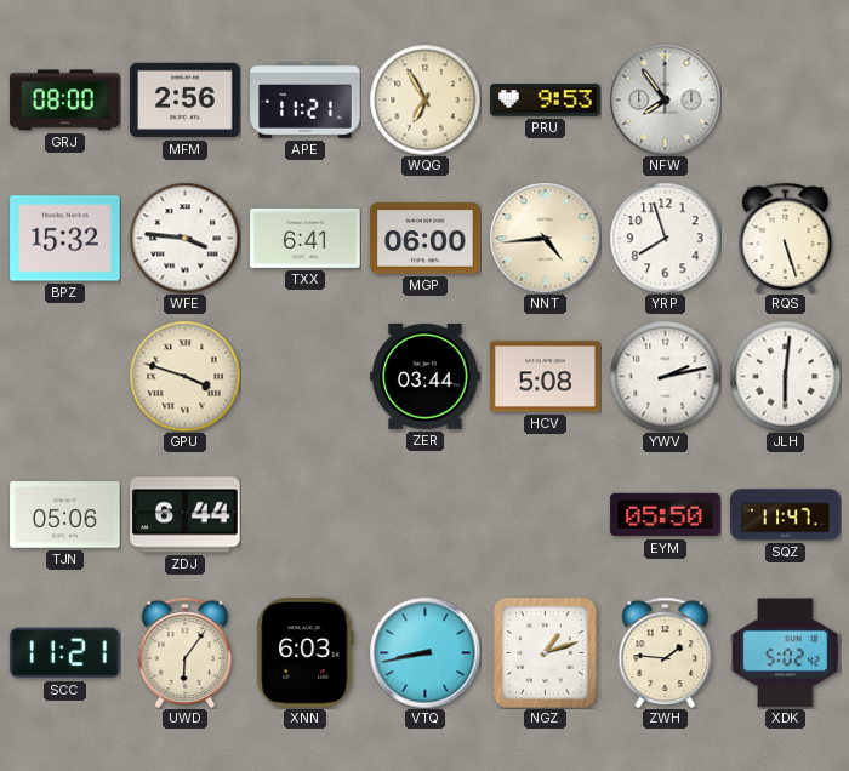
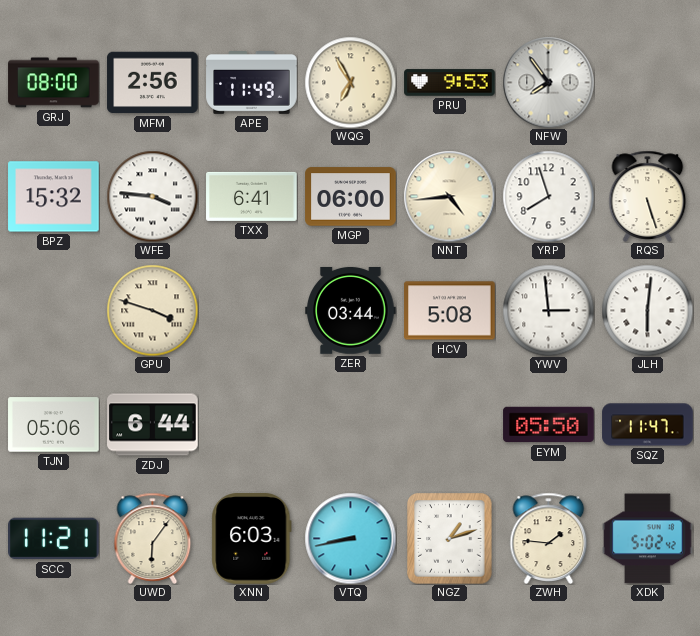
APE: 11:21 -> 11:49
YWV: 2:13 -> 2:59
